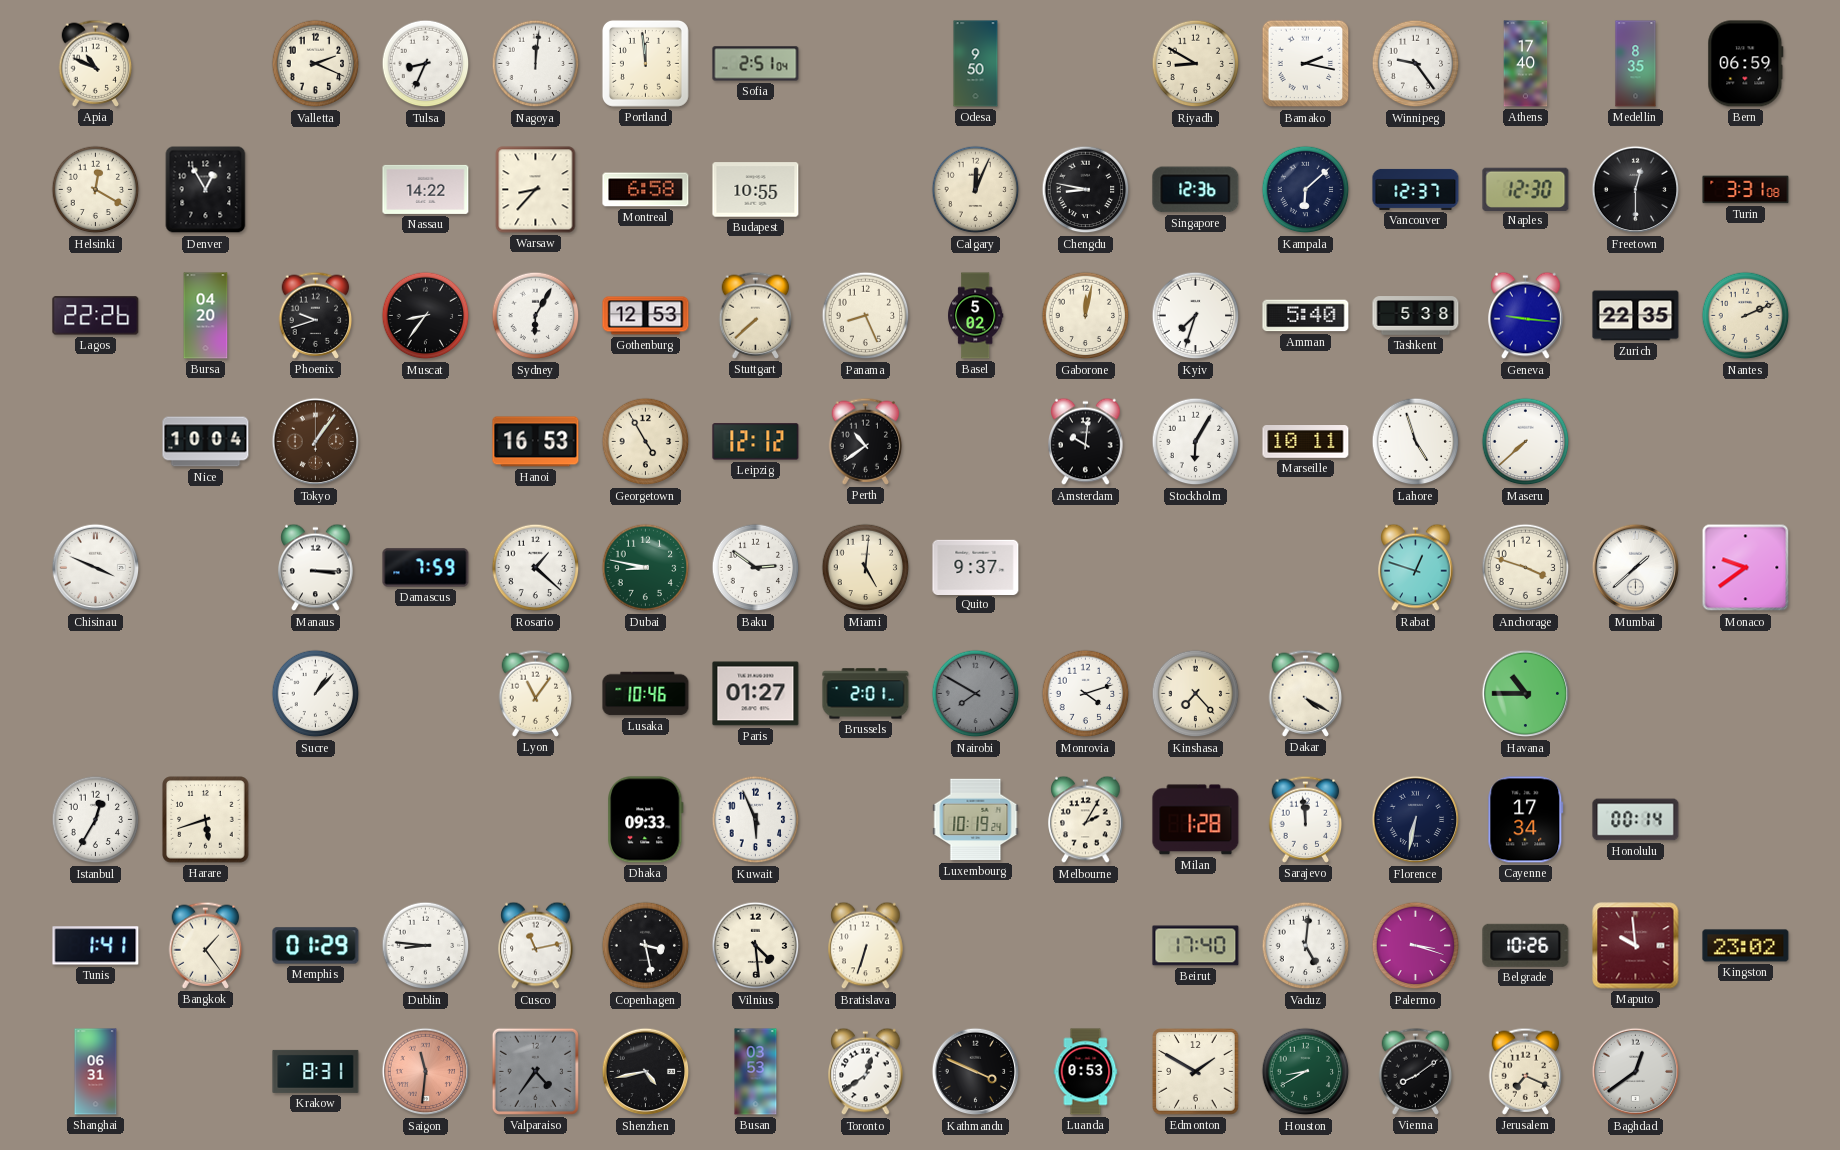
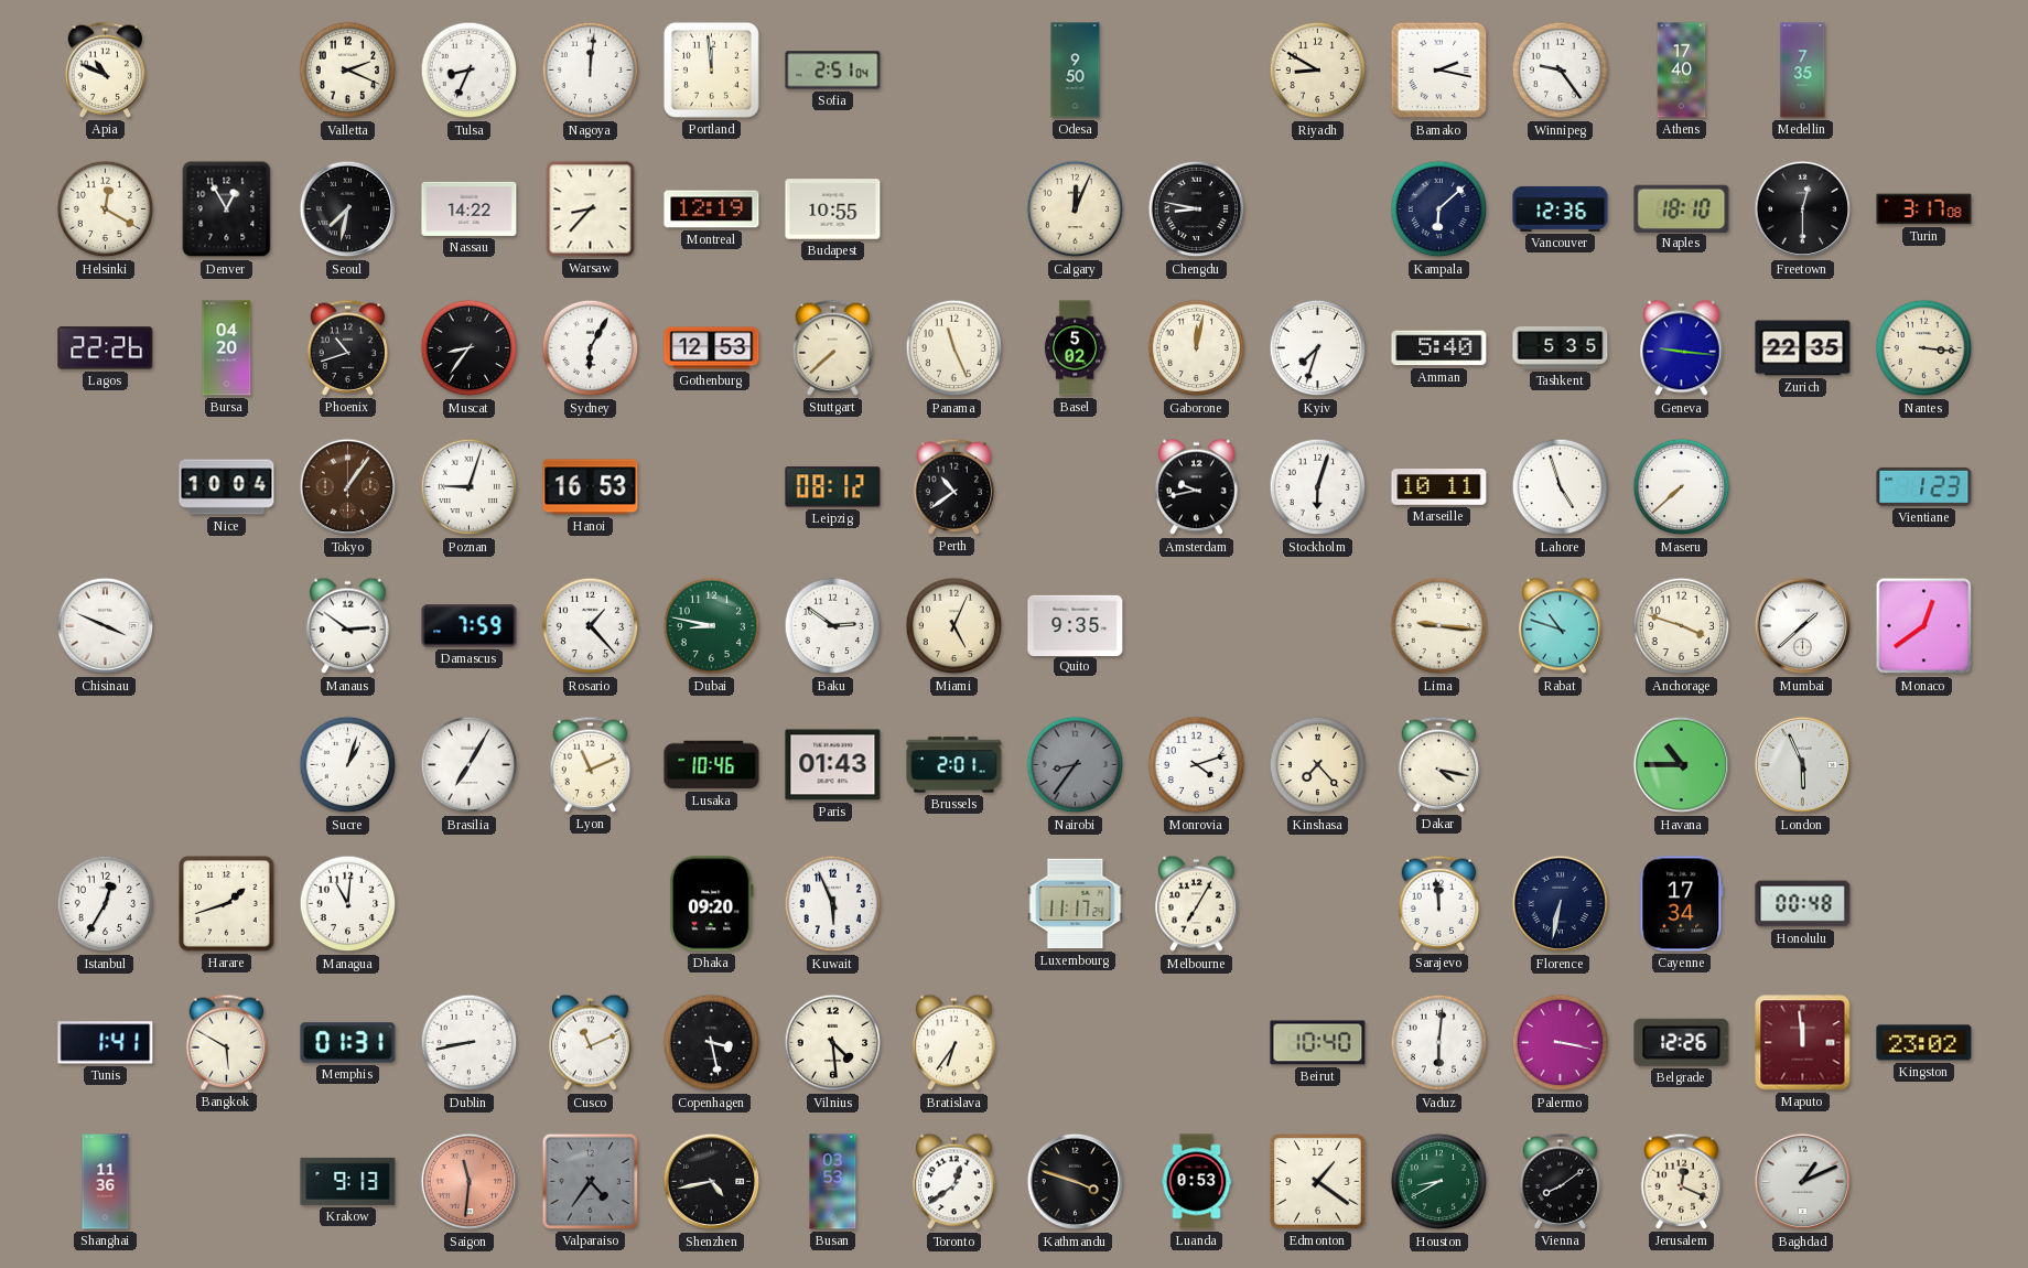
Medellin: 8:35 -> 7:35
Bern: 06:59 -> none
Seoul: none -> 7:32
Montreal: 6:58 -> 12:19
Singapore: 12:36 -> none
Vancouver: 12:37 -> 12:36
Naples: 12:30 -> 18:10
Turin: 3:31 -> 3:17
Phoenix: 9:42 -> 10:42
Panama: 8:26 -> 11:26
Tashkent: 5:38 -> 5:35
Nantes: 2:11 -> 3:16
Poznan: none -> 9:03
Georgetown: 4:55 -> none
Leipzig: 12:12 -> 08:12
Amsterdam: 10:01 -> 9:43
Stockholm: 6:05 -> 6:03
Vientiane: none -> 1:23
Manaus: 3:15 -> 2:51
Rosario: 1:22 -> 1:23
Miami: 5:01 -> 5:04
Quito: 9:37 -> 9:35
Lima: none -> 9:16
Rabat: 12:48 -> 10:48
Monaco: 9:39 -> 12:39
Sucre: 1:07 -> 1:03
Brasilia: none -> 7:05
Lyon: 11:06 -> 11:11
Paris: 01:27 -> 01:43
Nairobi: 7:50 -> 8:36
Dakar: 4:20 -> 4:17
London: none -> 5:56
Harare: 5:42 -> 1:42
Managua: none -> 11:01
Dhaka: 09:33 -> 09:20
Luxembourg: 10:19 -> 11:17
Melbourne: 2:05 -> 7:05
Milan: 1:28 -> none
Honolulu: 00:14 -> 00:48
Bangkok: 1:24 -> 5:50
Memphis: 01:29 -> 01:31
Dublin: 8:46 -> 8:43
Cusco: 11:13 -> 11:11
Bratislava: 6:33 -> 6:36
Beirut: 17:40 -> 10:40
Vaduz: 5:01 -> 6:01
Palermo: 3:18 -> 3:17
Belgrade: 10:26 -> 12:26
Maputo: 9:59 -> 11:59
Shanghai: 06:31 -> 11:36
Krakow: 8:31 -> 9:13
Kathmandu: 3:49 -> 3:48
Edmonton: 1:50 -> 1:21
Jerusalem: 7:19 -> 12:19
Baghdad: 12:39 -> 1:11
